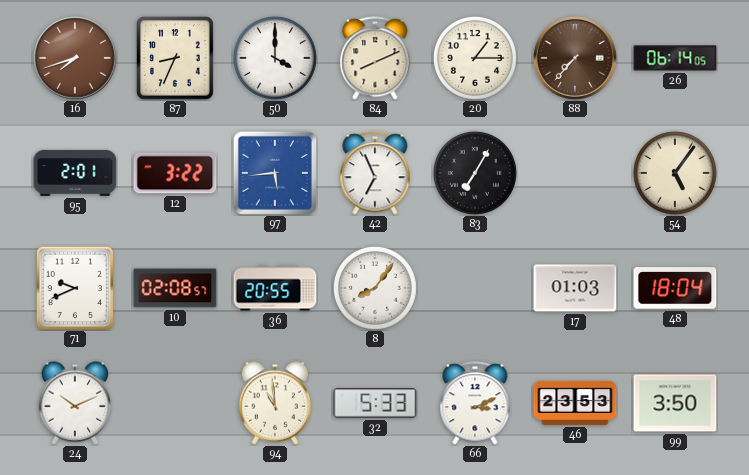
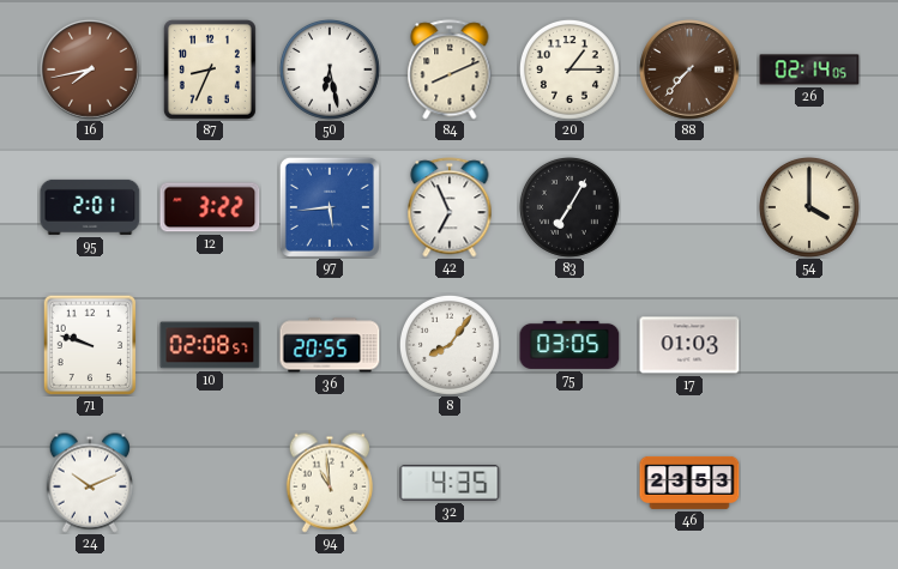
16: 7:42 -> 7:43
50: 4:00 -> 6:28
26: 06:14 -> 02:14
54: 5:06 -> 4:00
71: 9:41 -> 9:48
75: none -> 03:05
48: 18:04 -> none
32: 5:33 -> 4:35
66: 3:11 -> none
99: 3:50 -> none
